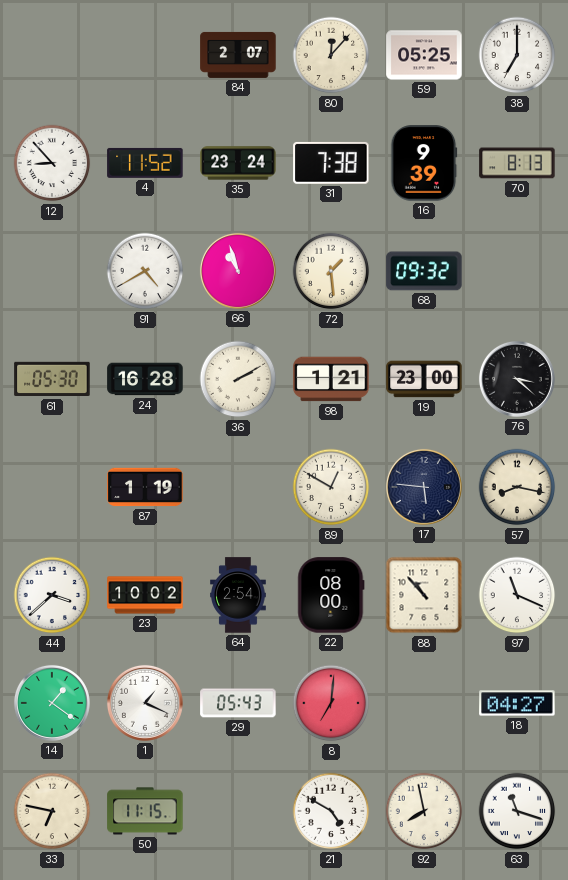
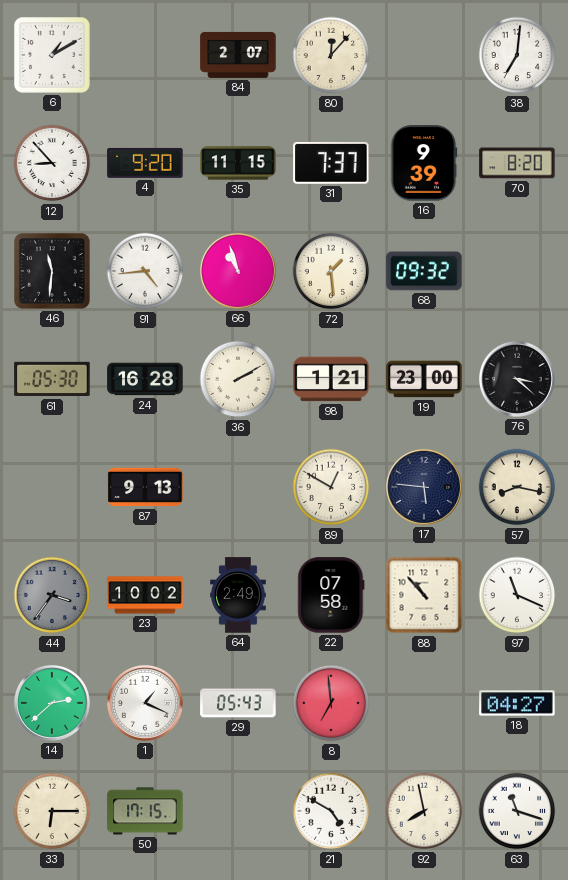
6: none -> 1:10
59: 05:25 -> none
38: 7:00 -> 7:01
4: 11:52 -> 9:20
35: 23:24 -> 11:15
31: 7:38 -> 7:37
70: 8:13 -> 8:20
46: none -> 11:31
91: 4:40 -> 4:44
87: 1:19 -> 9:13
44: 3:38 -> 3:36
44 dial: white -> grey
64: 2:54 -> 2:49
22: 08:00 -> 07:58
14: 1:21 -> 2:38
8: 7:01 -> 6:59
33: 6:47 -> 6:15
50: 11:15 -> 17:15
